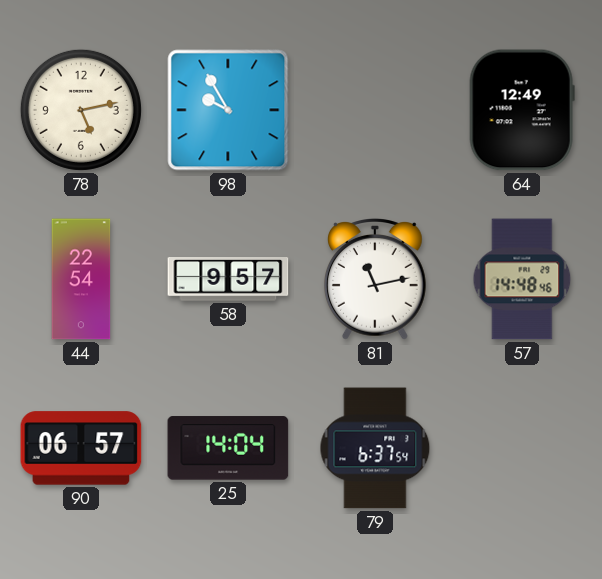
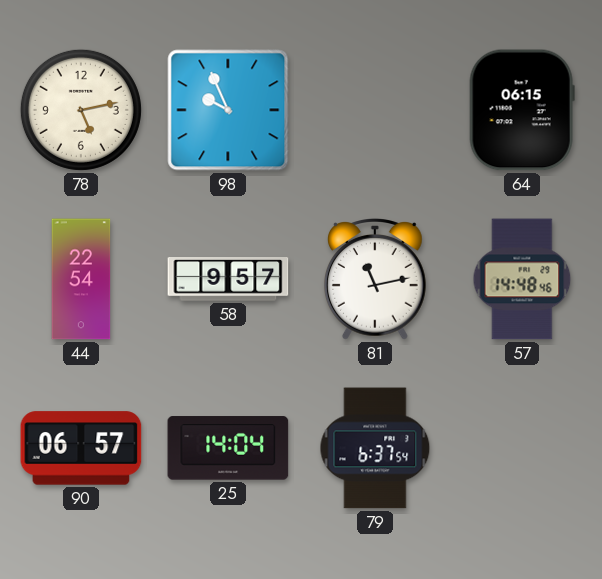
98: 9:55 -> 9:56
64: 12:49 -> 06:15
